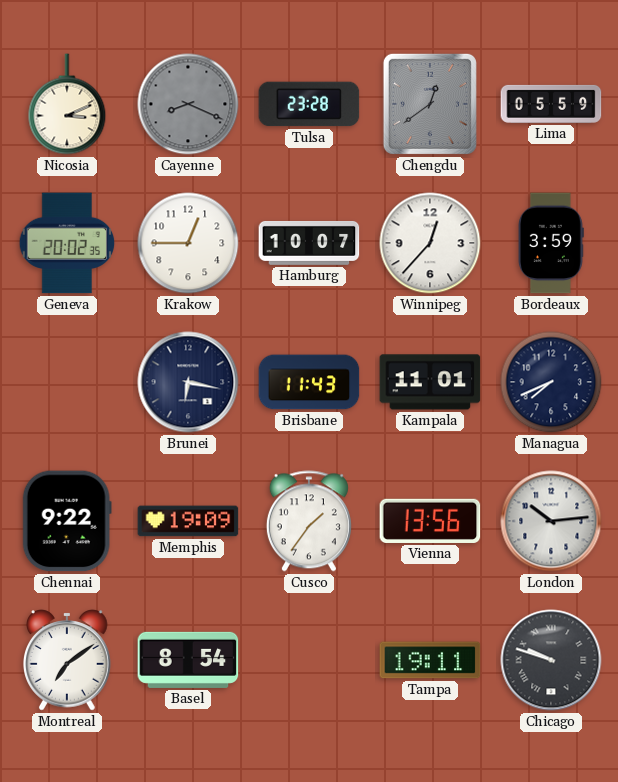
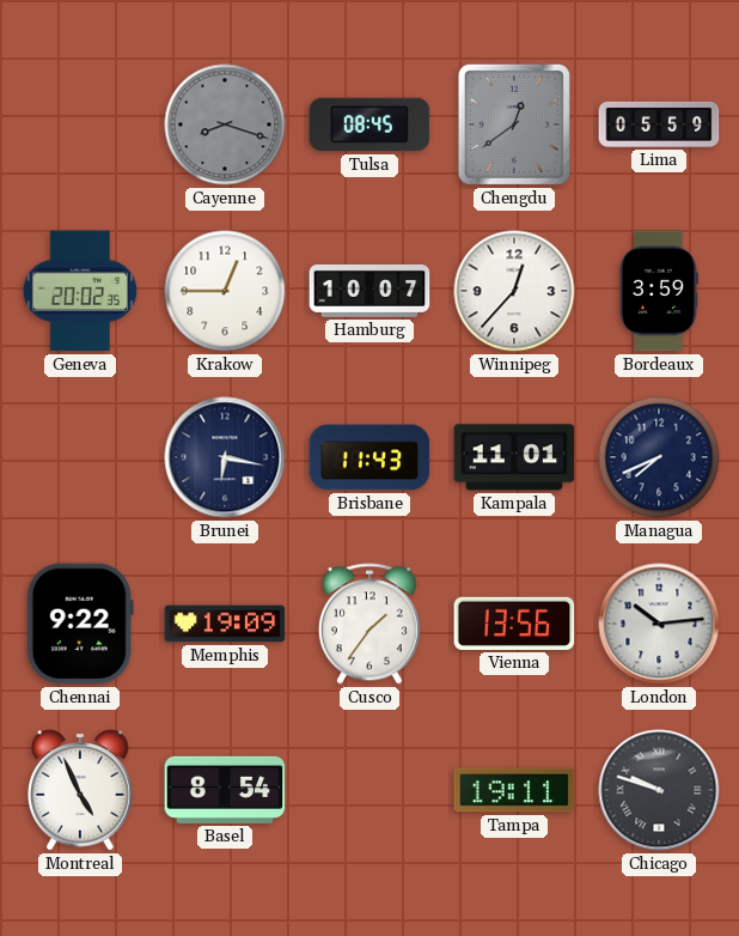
Nicosia: 3:11 -> none
Cayenne: 8:19 -> 8:18
Tulsa: 23:28 -> 08:45
Montreal: 7:09 -> 4:56
